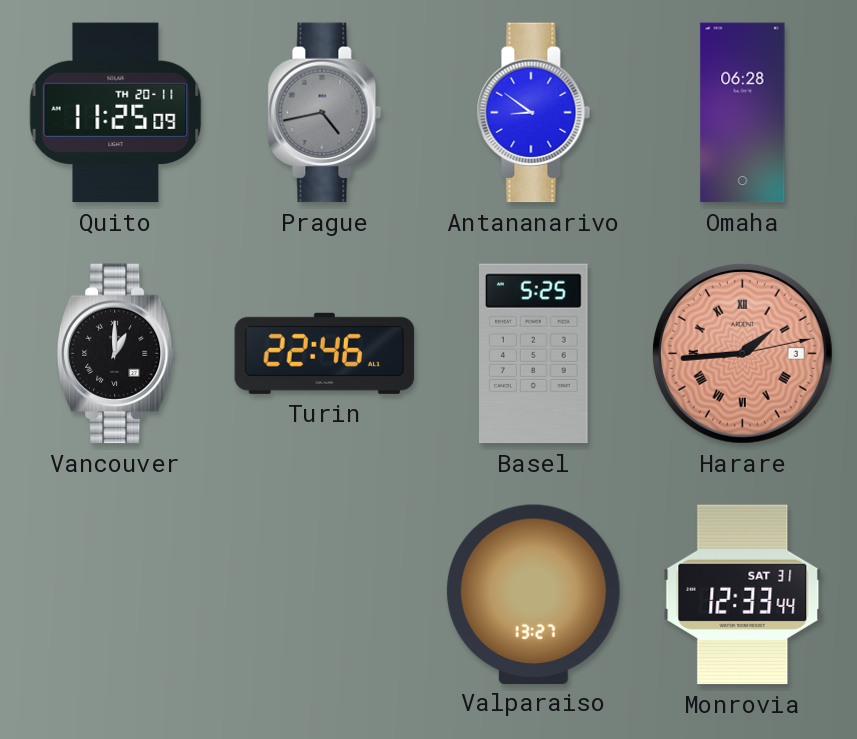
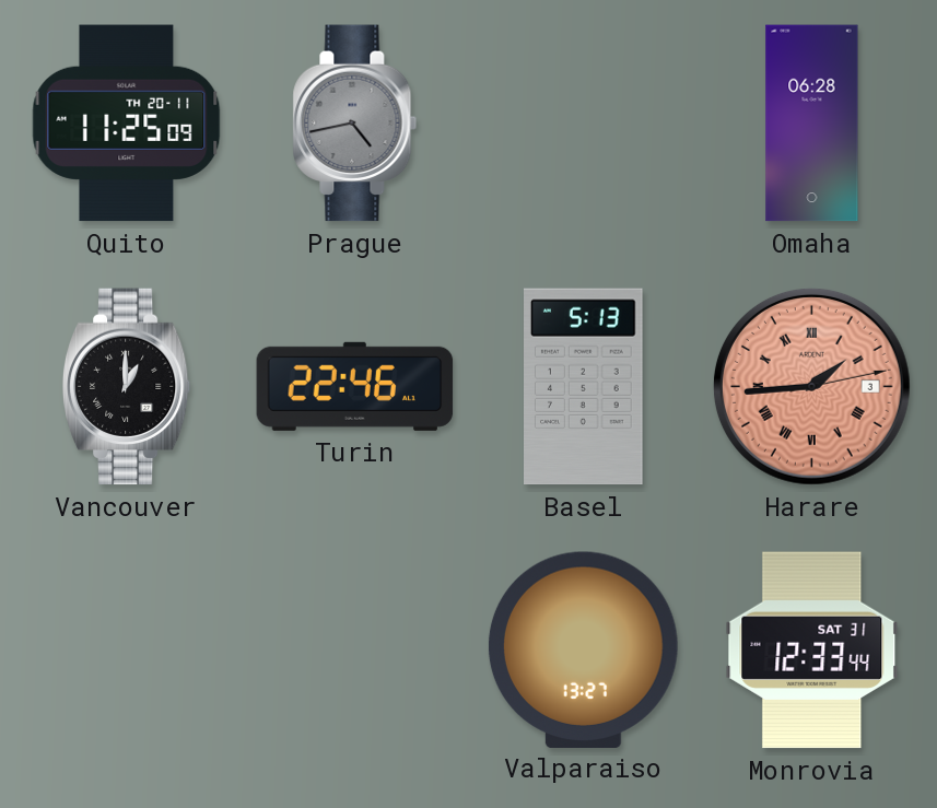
Antananarivo: 8:51 -> none
Basel: 5:25 -> 5:13
